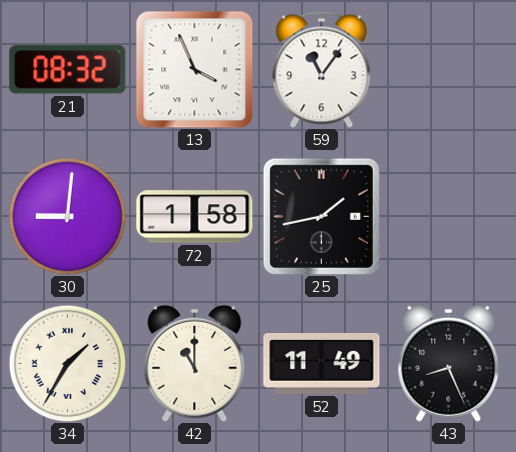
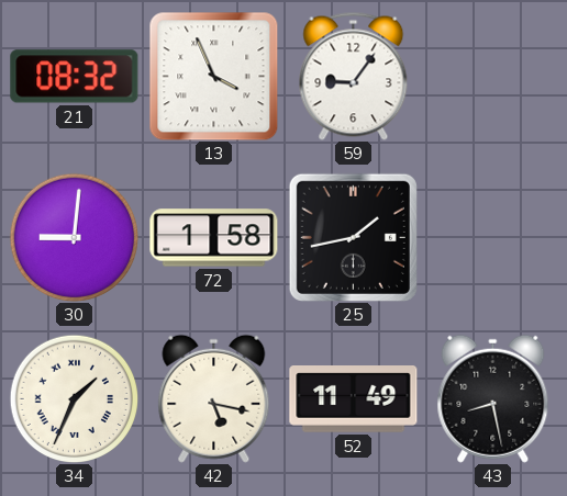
59: 11:06 -> 9:06
34: 1:35 -> 1:34
42: 11:00 -> 5:17
43: 8:26 -> 8:28
